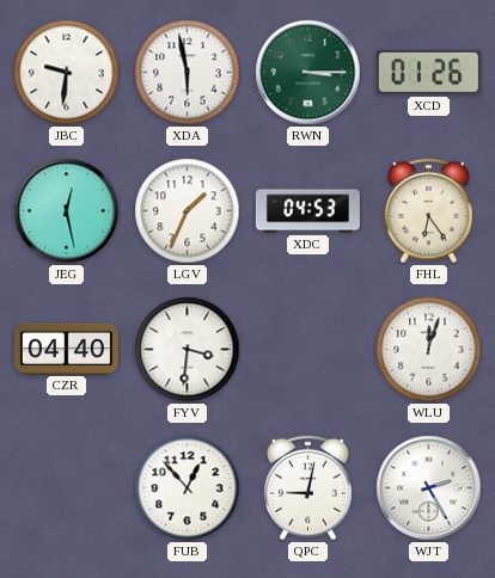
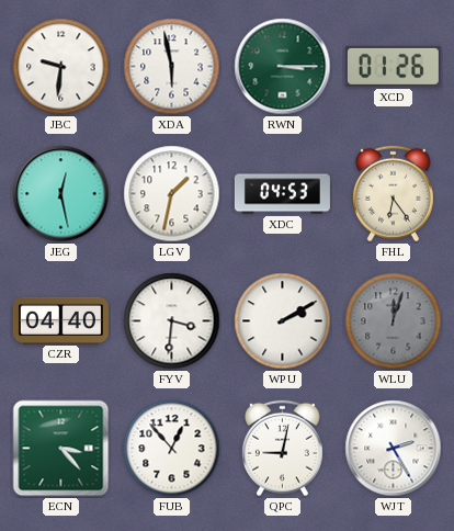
LGV: 1:34 -> 1:32
WPU: none -> 2:10
WLU dial: white -> grey
ECN: none -> 3:23
